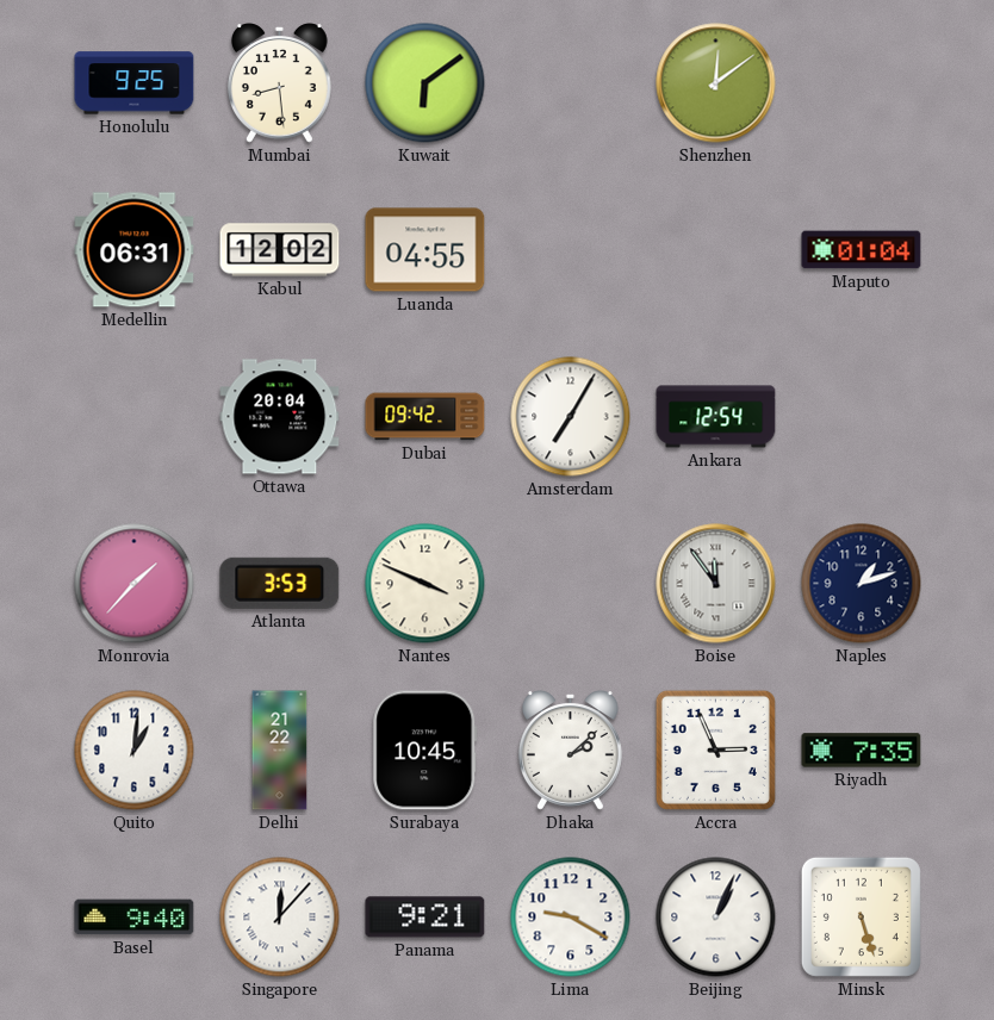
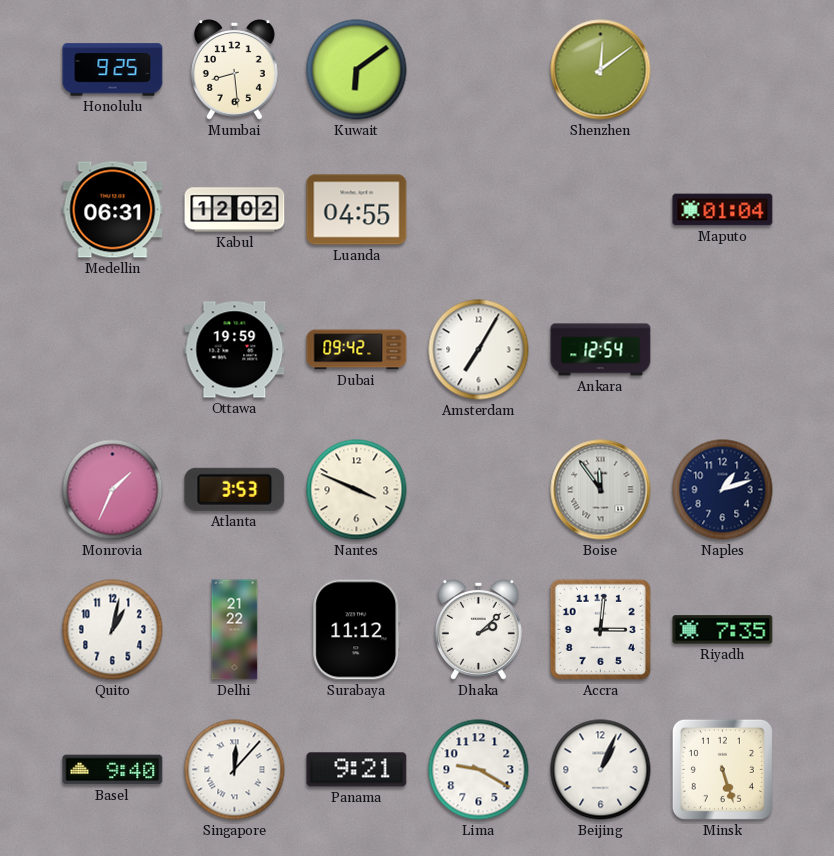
Ottawa: 20:04 -> 19:59
Monrovia: 1:37 -> 1:34
Quito: 1:01 -> 1:02
Surabaya: 10:45 -> 11:12
Accra: 2:56 -> 3:01
